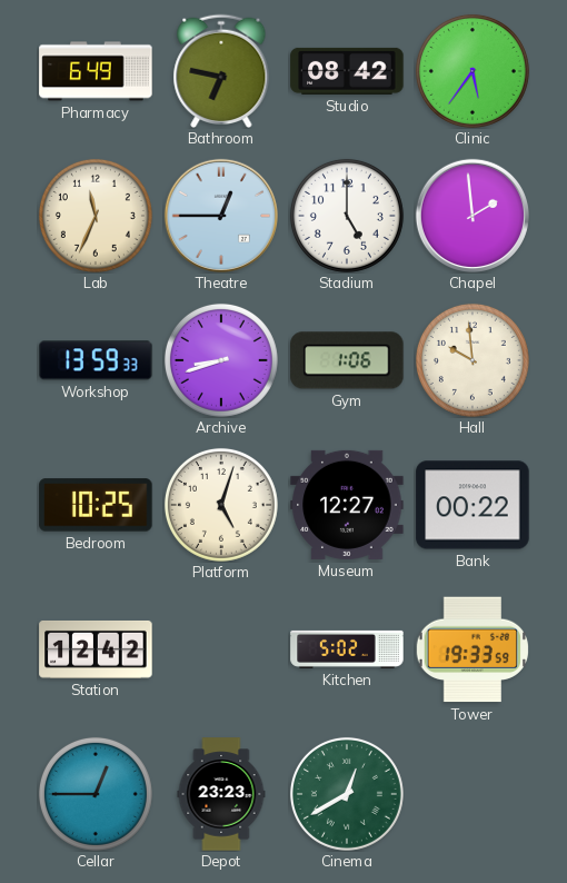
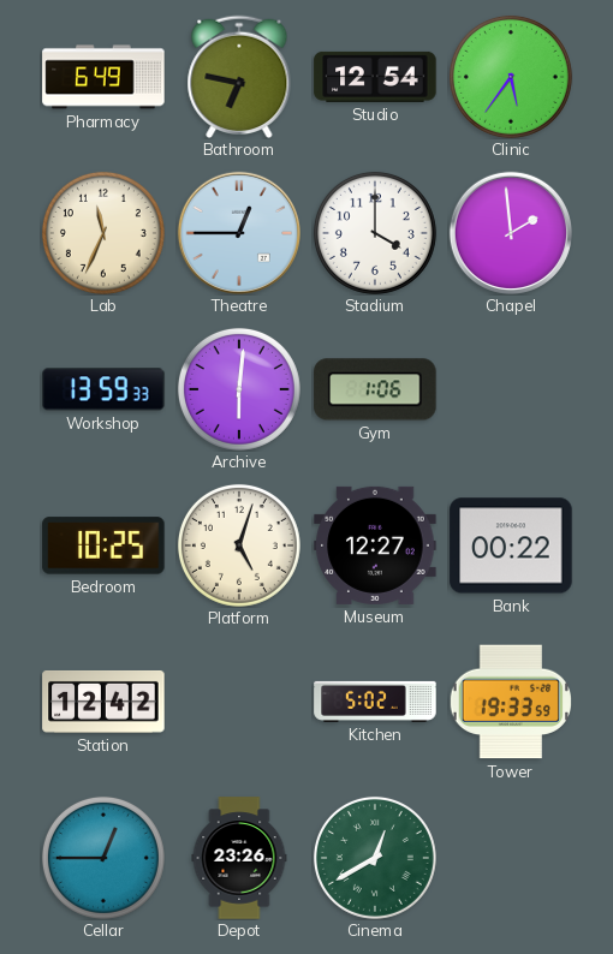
Studio: 08:42 -> 12:54
Stadium: 5:00 -> 4:00
Archive: 8:42 -> 6:01
Hall: 9:59 -> none
Depot: 23:23 -> 23:26
